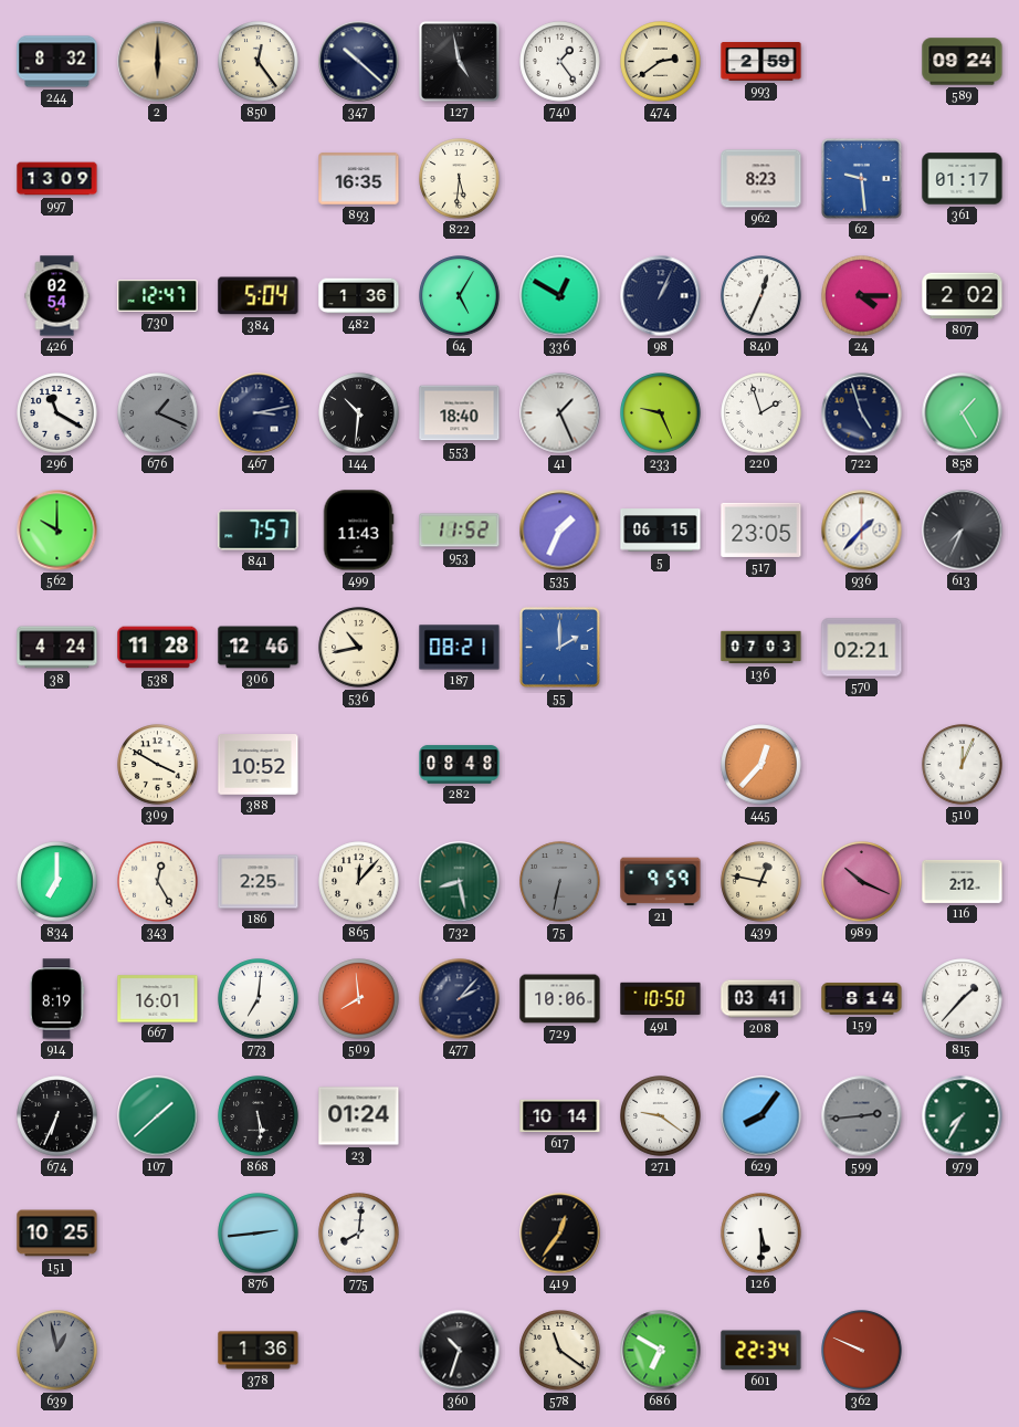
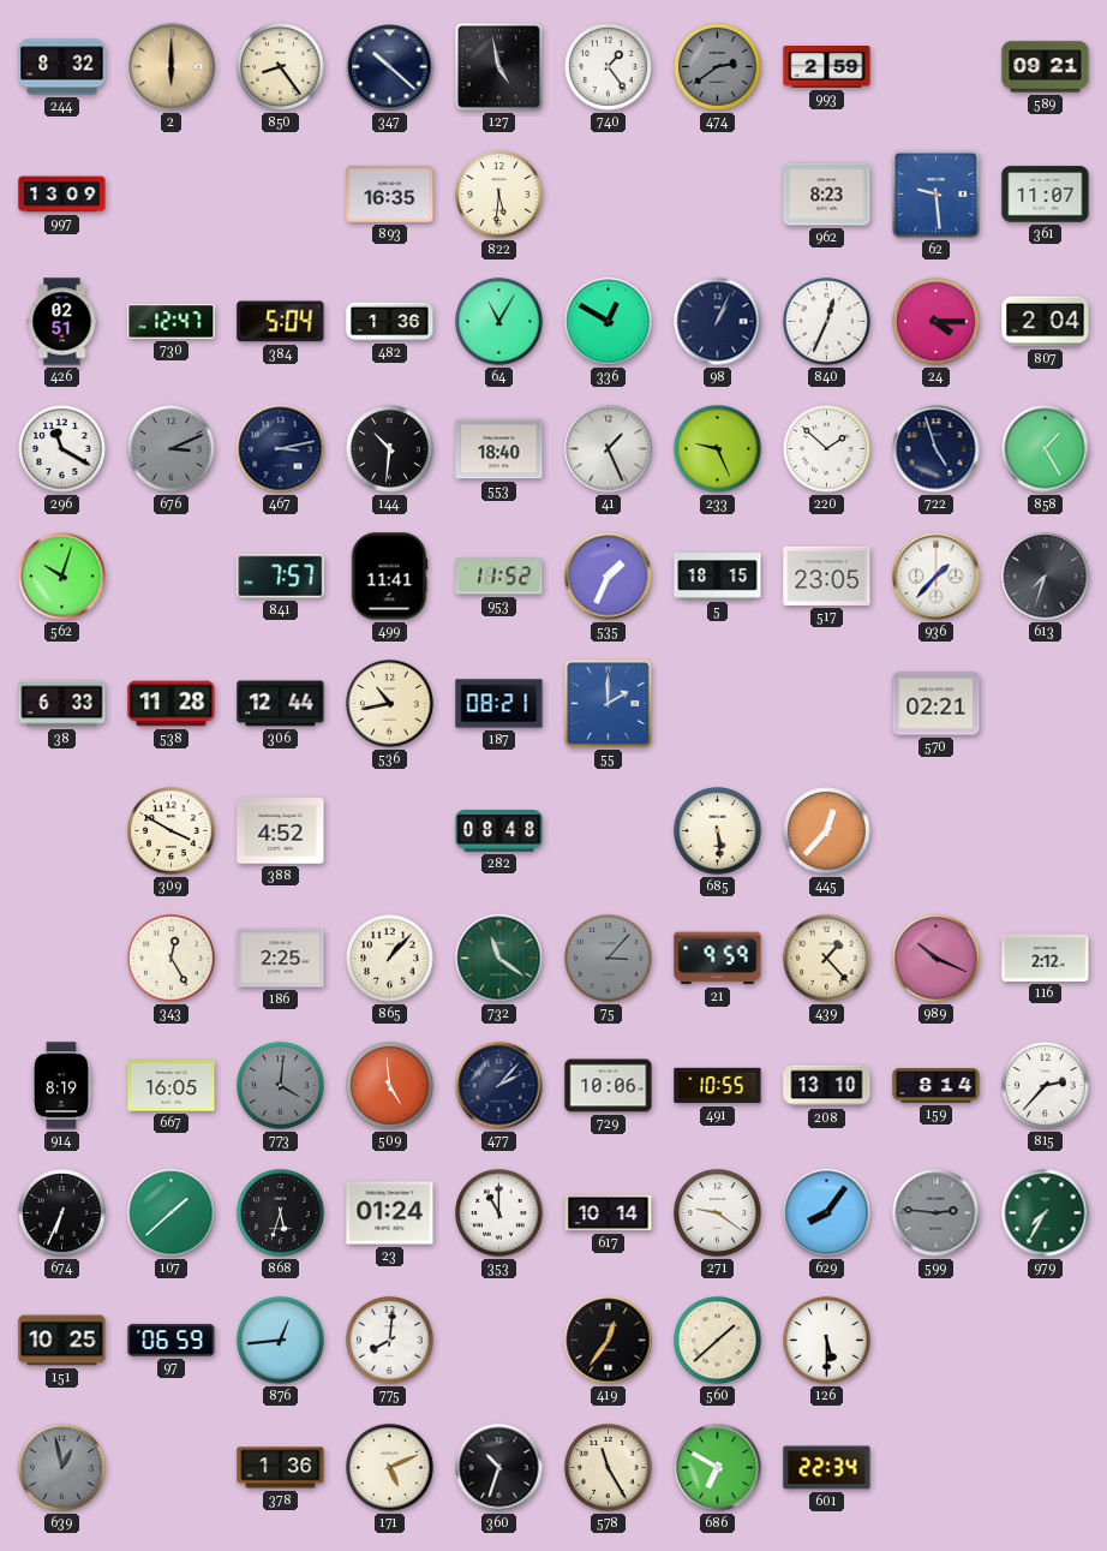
850: 12:24 -> 8:24
474 dial: cream -> grey
589: 09:24 -> 09:21
361: 01:17 -> 11:07
426: 02:54 -> 02:51
64: 5:05 -> 11:05
807: 2:02 -> 2:04
676: 1:19 -> 3:11
220: 1:57 -> 1:52
562: 10:00 -> 10:03
499: 11:43 -> 11:41
5: 06:15 -> 18:15
613: 7:34 -> 7:33
38: 4:24 -> 6:33
306: 12:46 -> 12:44
136: 07:03 -> none
388: 10:52 -> 4:52
685: none -> 5:29
510: 12:04 -> none
834: 7:00 -> none
865: 12:07 -> 1:07
732: 8:28 -> 11:21
75: 6:32 -> 3:07
439: 12:47 -> 1:23
667: 16:01 -> 16:05
773: 7:01 -> 4:01
773 dial: white -> grey
509: 7:59 -> 4:59
491: 10:50 -> 10:55
208: 03:41 -> 13:10
815: 1:37 -> 2:37
868: 5:29 -> 5:33
353: none -> 11:00
599: 2:44 -> 2:46
97: none -> 06:59
876: 2:44 -> 12:44
560: none -> 1:38
171: none -> 5:11
578: 11:21 -> 11:25
362: 9:49 -> none
